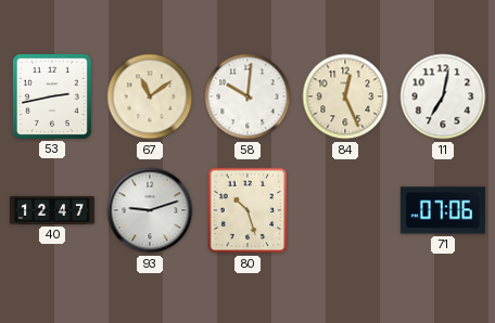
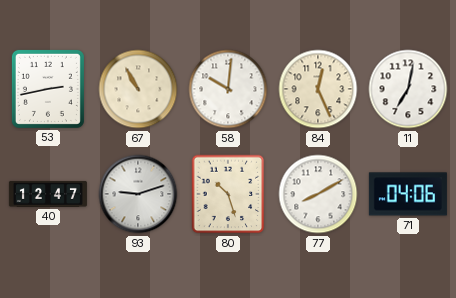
67: 11:09 -> 10:55
77: none -> 8:10
71: 07:06 -> 04:06
